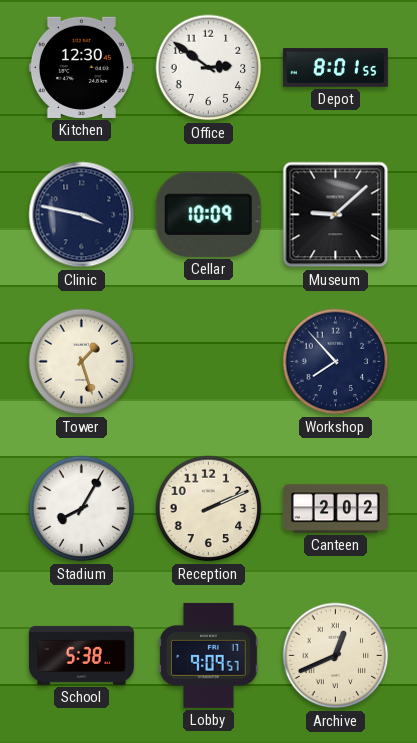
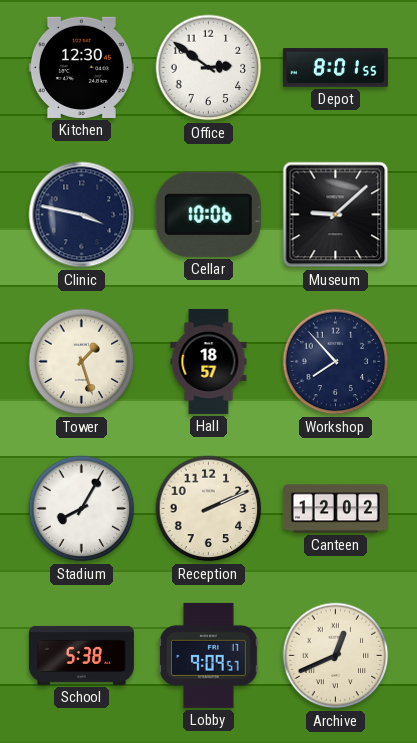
Cellar: 10:09 -> 10:06
Hall: none -> 18:57
Canteen: 2:02 -> 12:02
